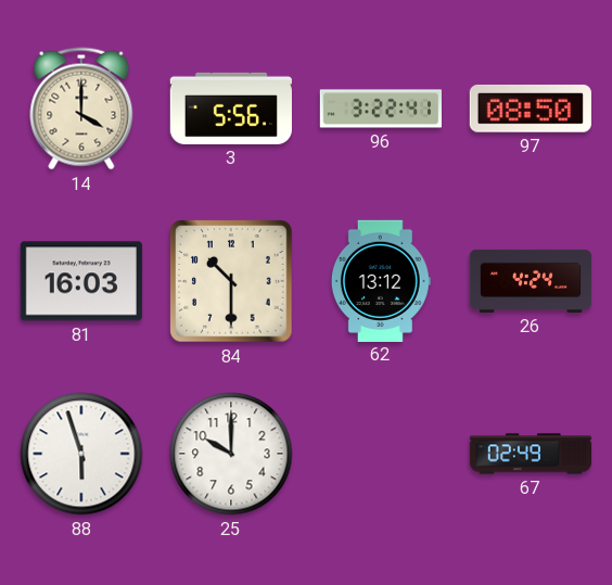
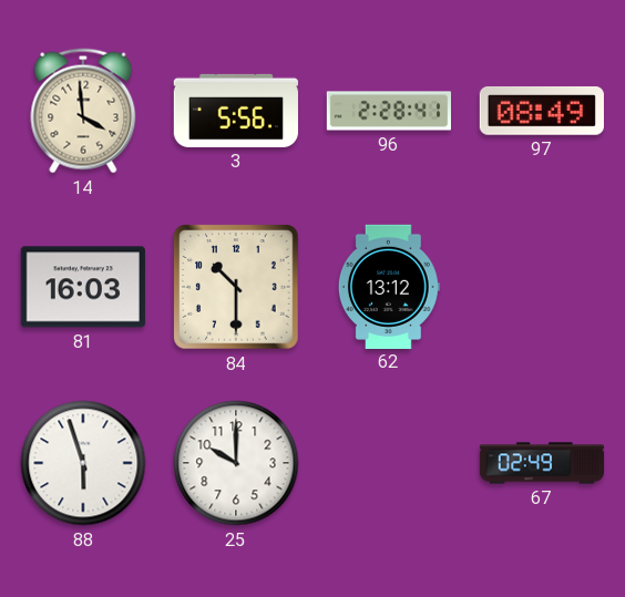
14: 4:00 -> 3:59
96: 3:22 -> 2:28
97: 08:50 -> 08:49
26: 4:24 -> none
